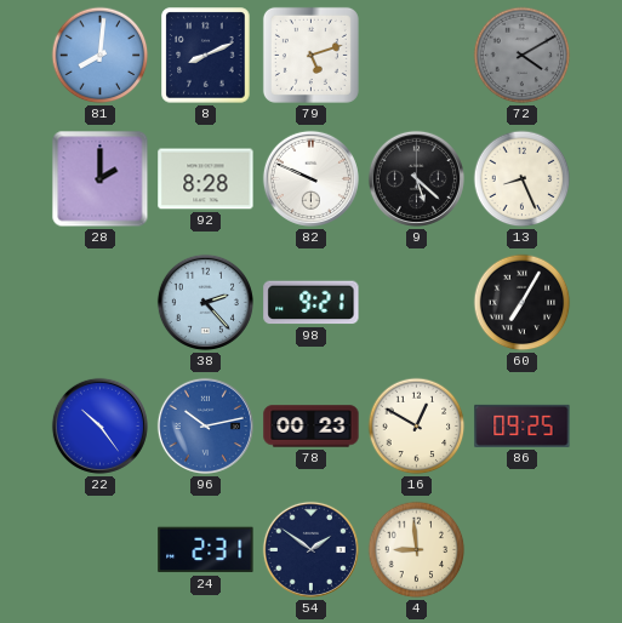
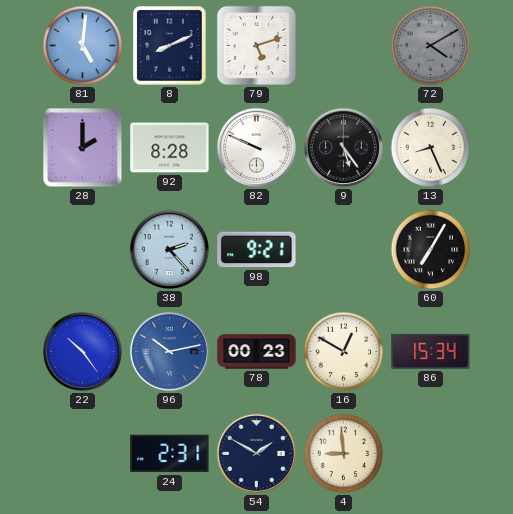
81: 8:01 -> 5:01
9: 5:22 -> 5:24
86: 09:25 -> 15:34
54: 1:51 -> 1:50
